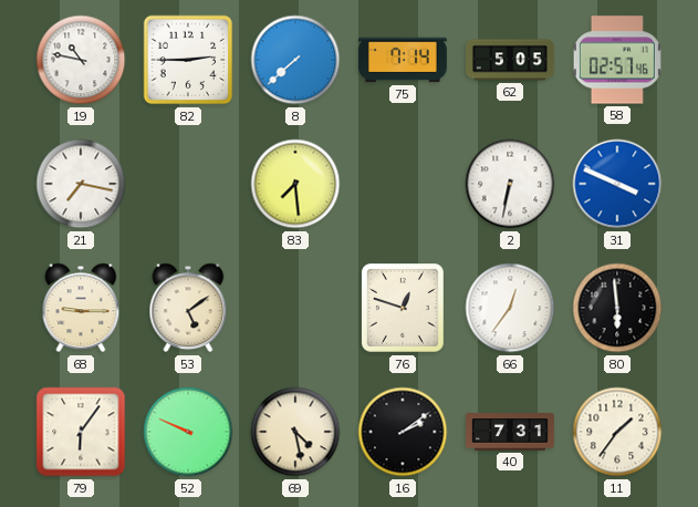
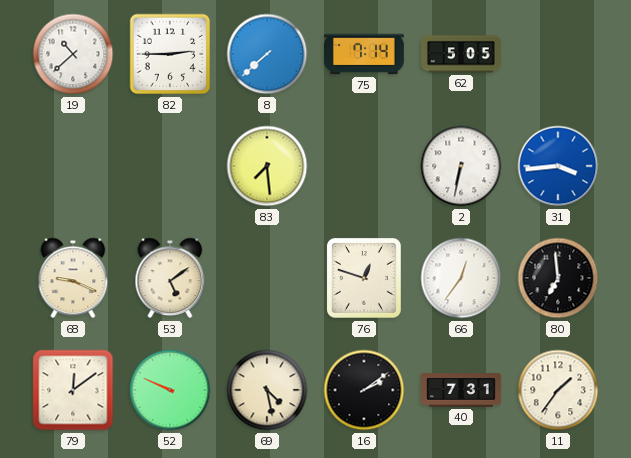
19: 10:47 -> 10:38
58: 02:57 -> none
21: 7:17 -> none
31: 3:49 -> 3:44
68: 9:15 -> 9:19
80: 5:59 -> 6:59
79: 6:06 -> 12:09
